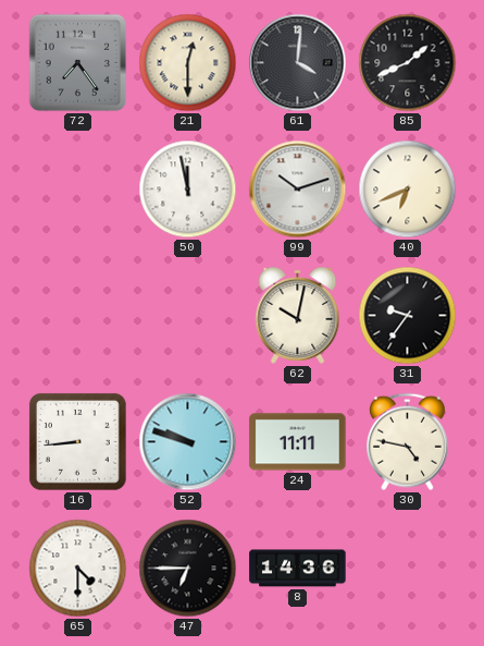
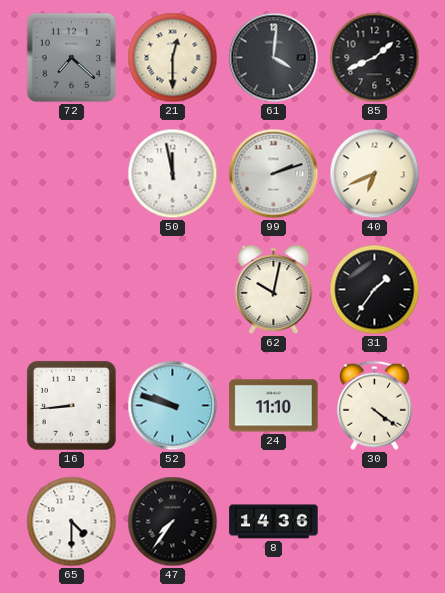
72: 7:24 -> 7:22
99: 10:12 -> 2:12
31: 9:36 -> 1:36
24: 11:11 -> 11:10
30: 4:47 -> 4:21
47: 6:45 -> 7:36
